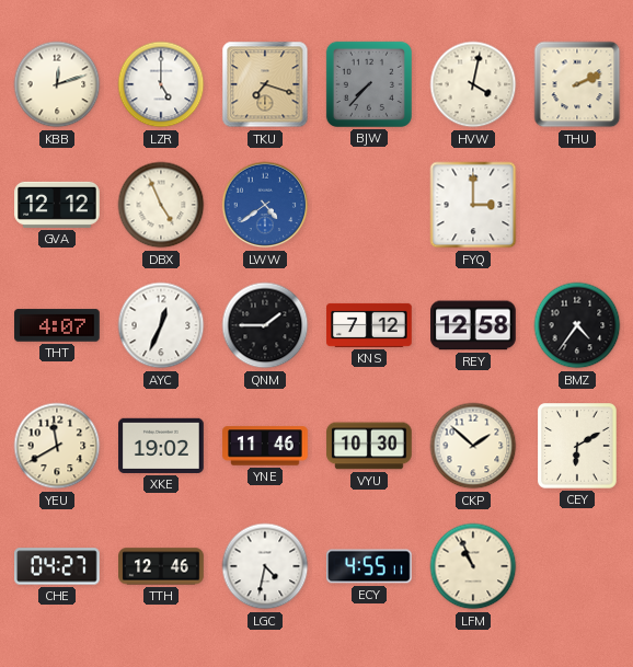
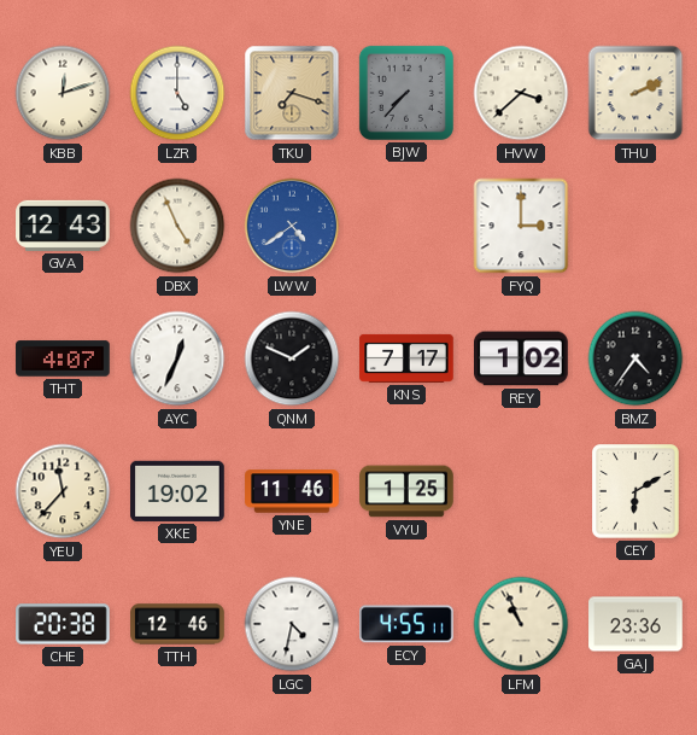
HVW: 4:02 -> 3:38
GVA: 12:12 -> 12:43
QNM: 1:45 -> 1:49
KNS: 7:12 -> 7:17
REY: 12:58 -> 1:02
YEU: 11:40 -> 11:37
VYU: 10:30 -> 1:25
CKP: 1:52 -> none
CHE: 04:27 -> 20:38
GAJ: none -> 23:36
